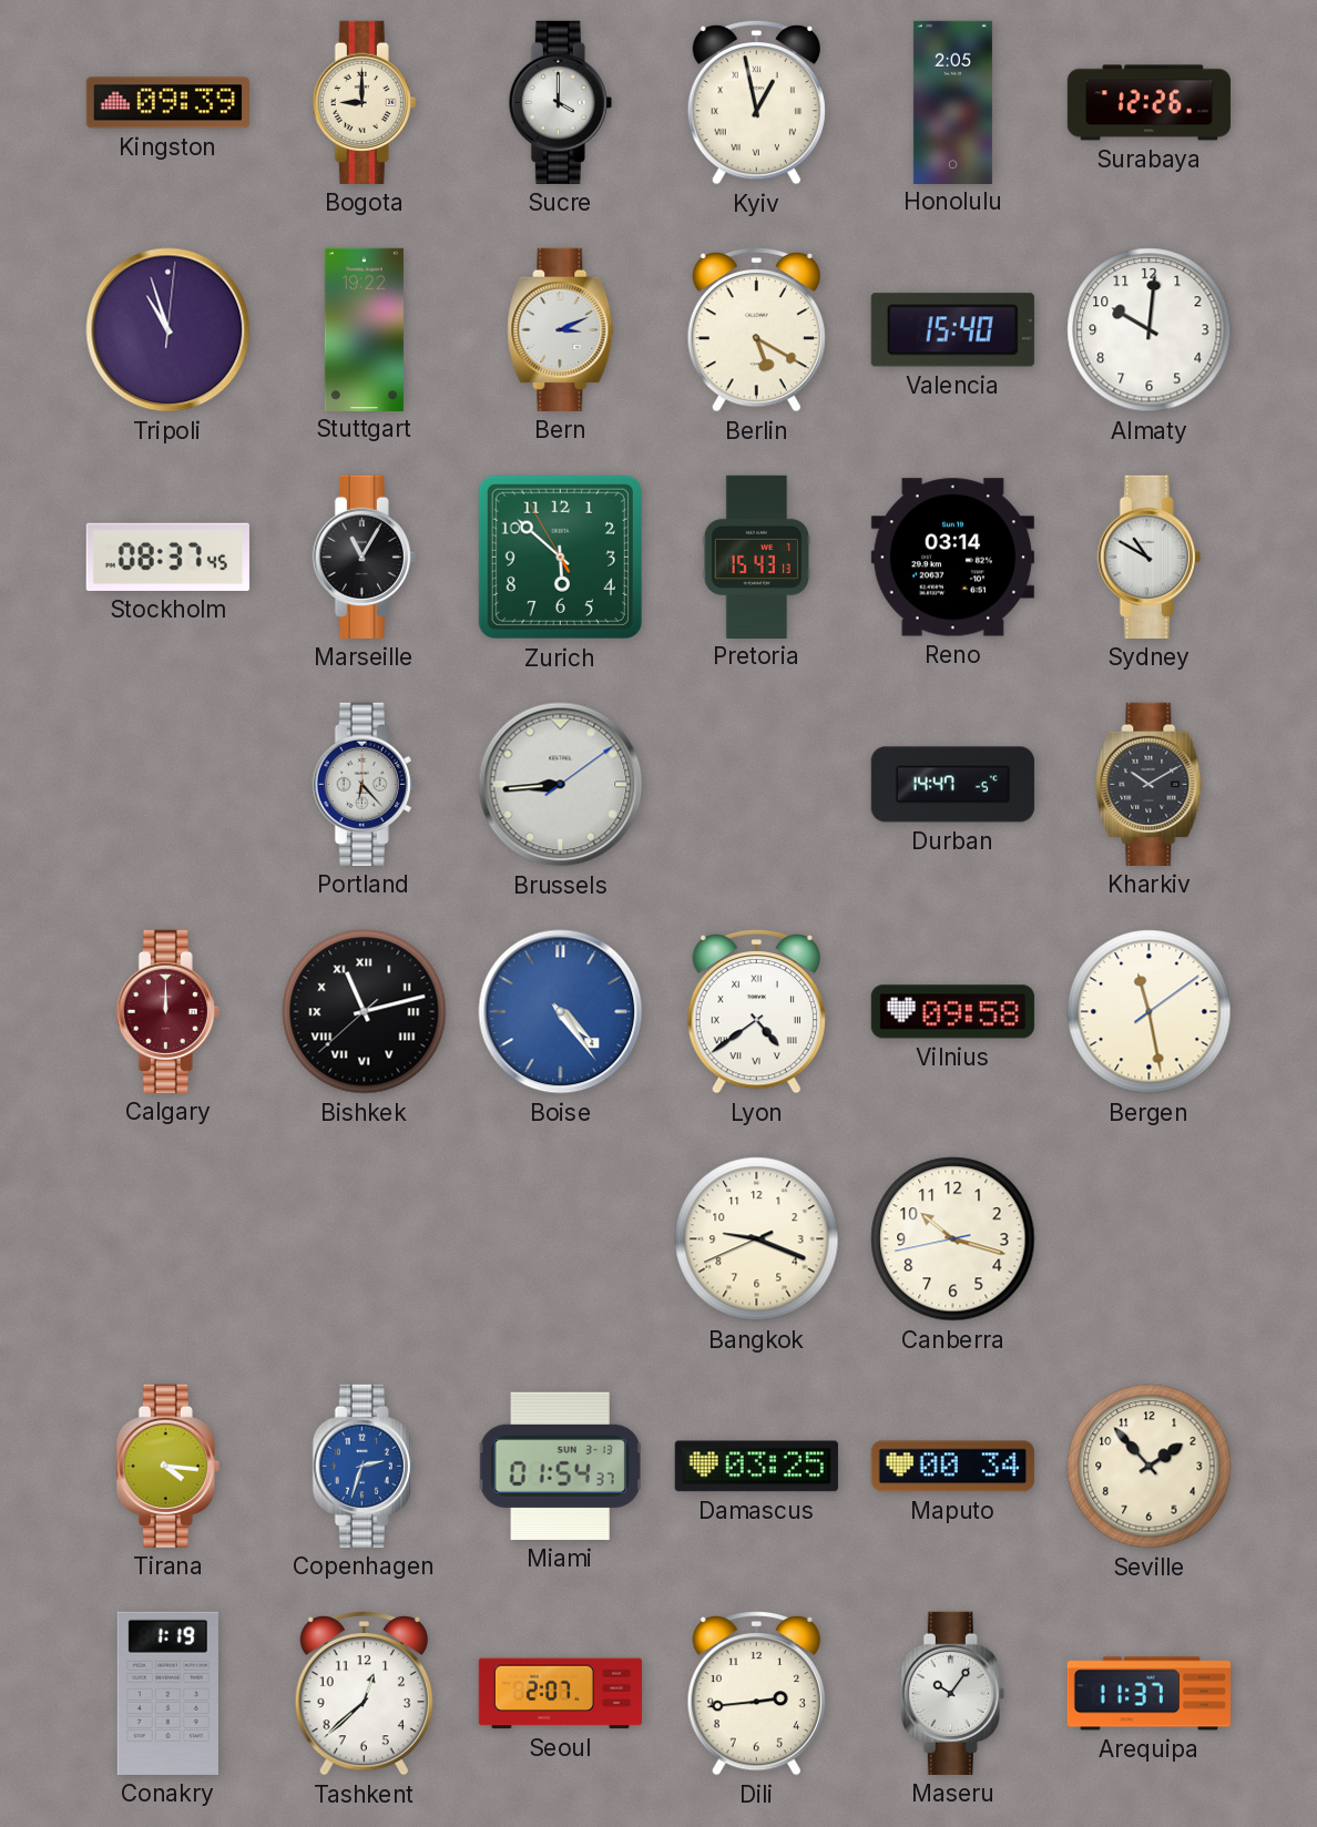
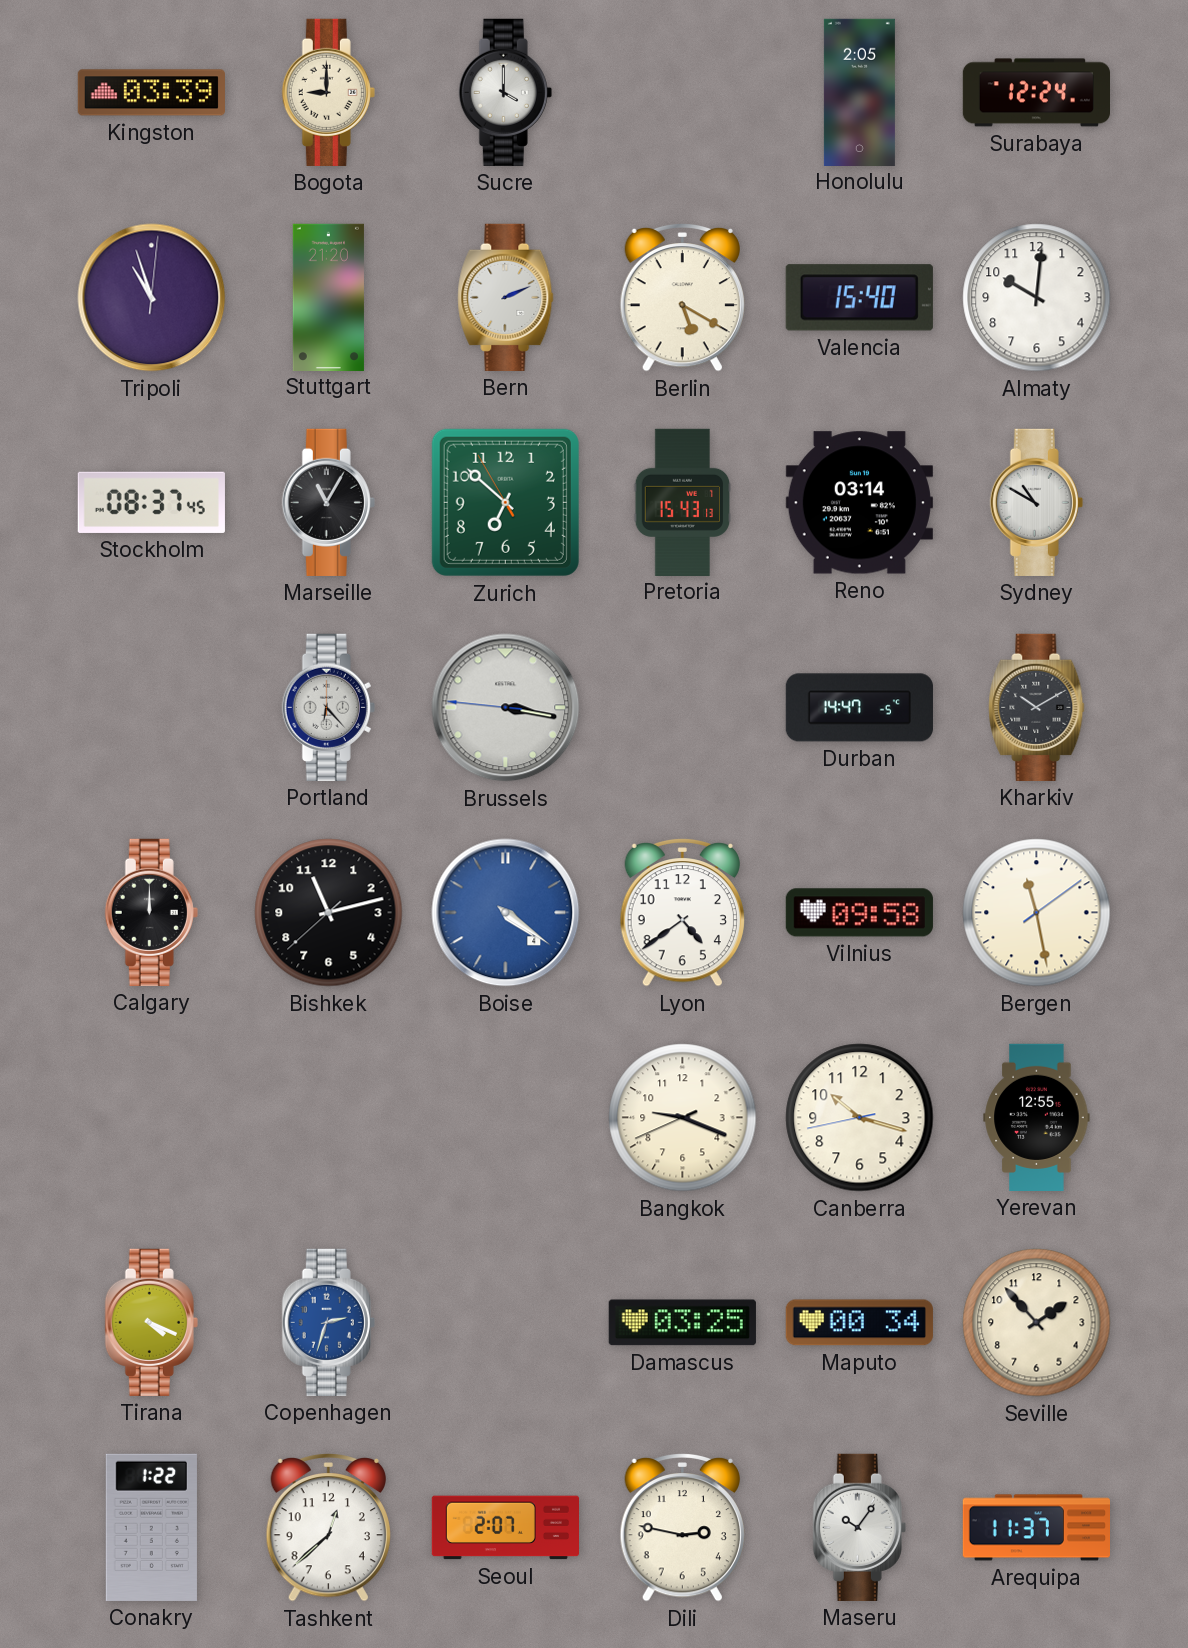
Kingston: 09:39 -> 03:39
Kyiv: 12:58 -> none
Surabaya: 12:26 -> 12:24
Stuttgart: 19:22 -> 21:20
Bern: 3:11 -> 2:11
Zurich: 5:51 -> 6:51
Brussels: 8:44 -> 3:16
Calgary dial: burgundy -> black
Bishkek numerals: Roman -> Arabic
Boise: 4:24 -> 4:21
Lyon numerals: Roman -> Arabic
Yerevan: none -> 12:55
Tirana: 4:16 -> 4:19
Miami: 01:54 -> none
Conakry: 1:19 -> 1:22
Dili: 2:44 -> 2:47
